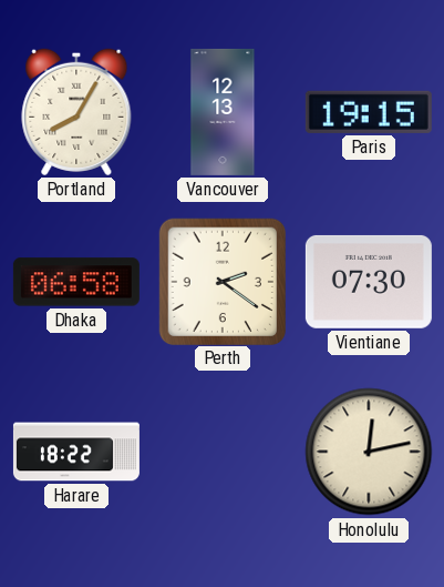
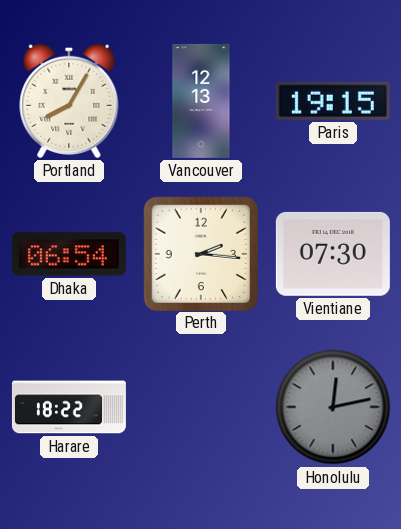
Dhaka: 06:58 -> 06:54
Perth: 2:21 -> 2:16
Honolulu dial: cream -> grey
